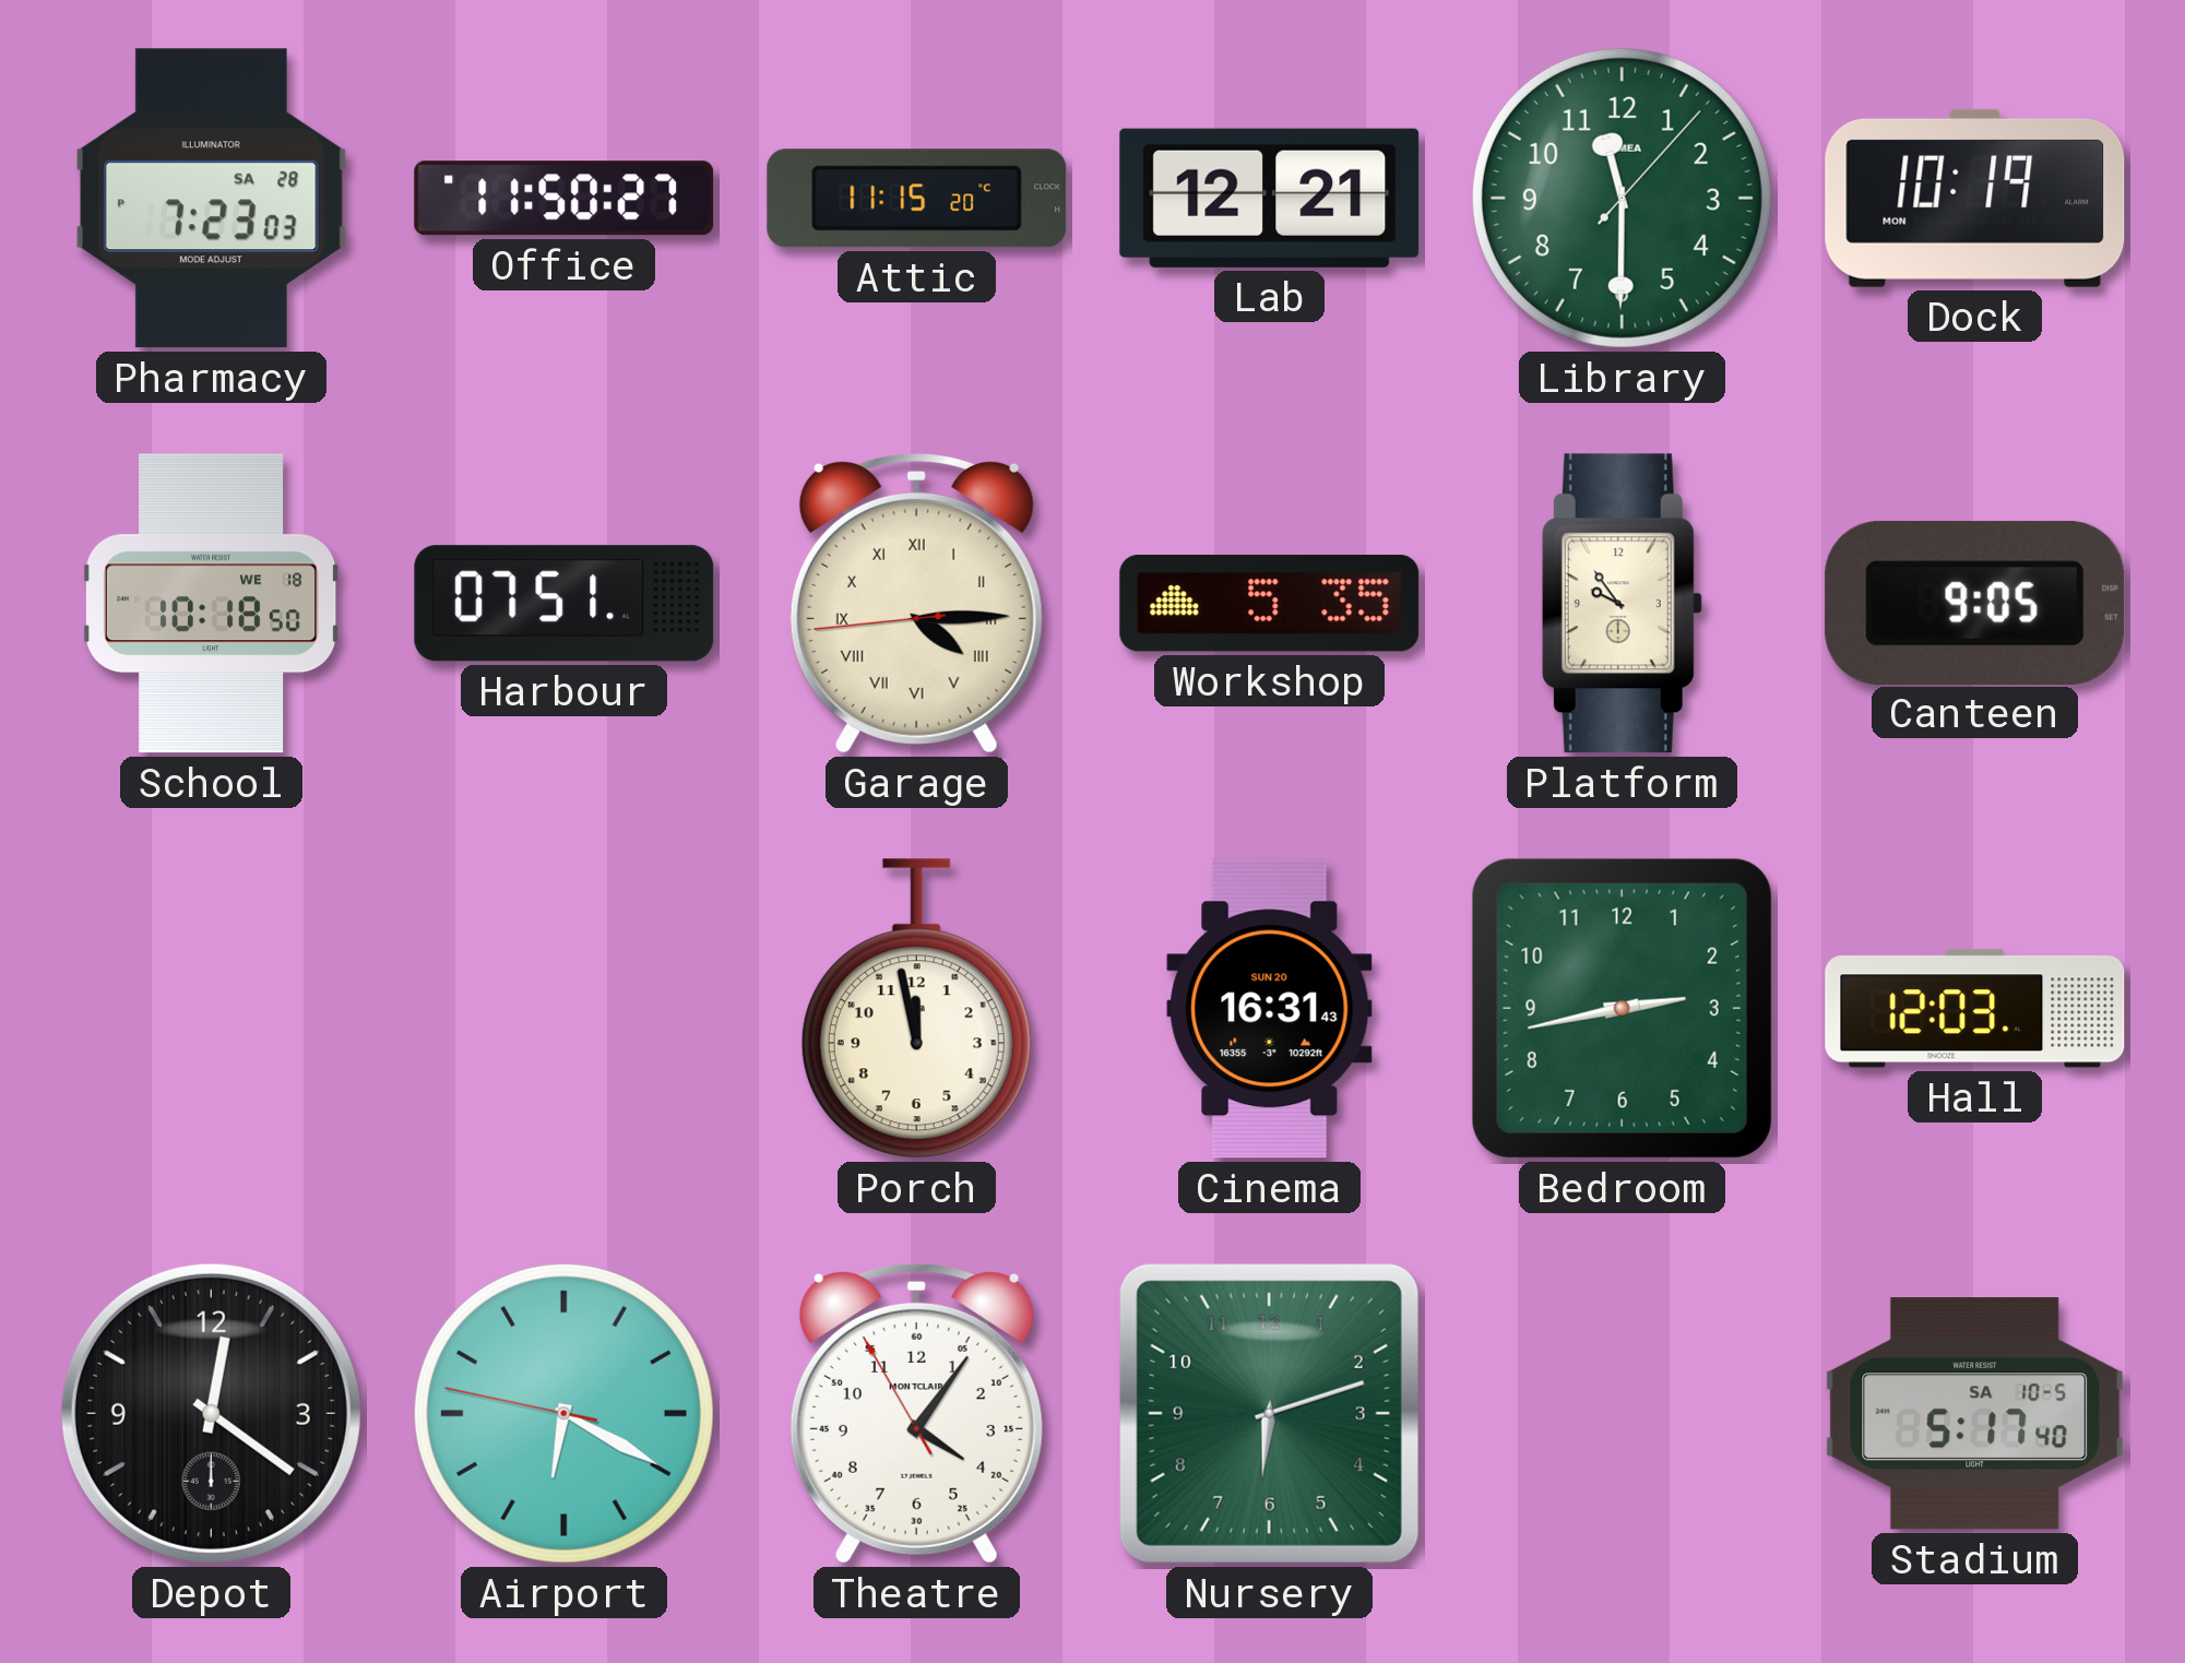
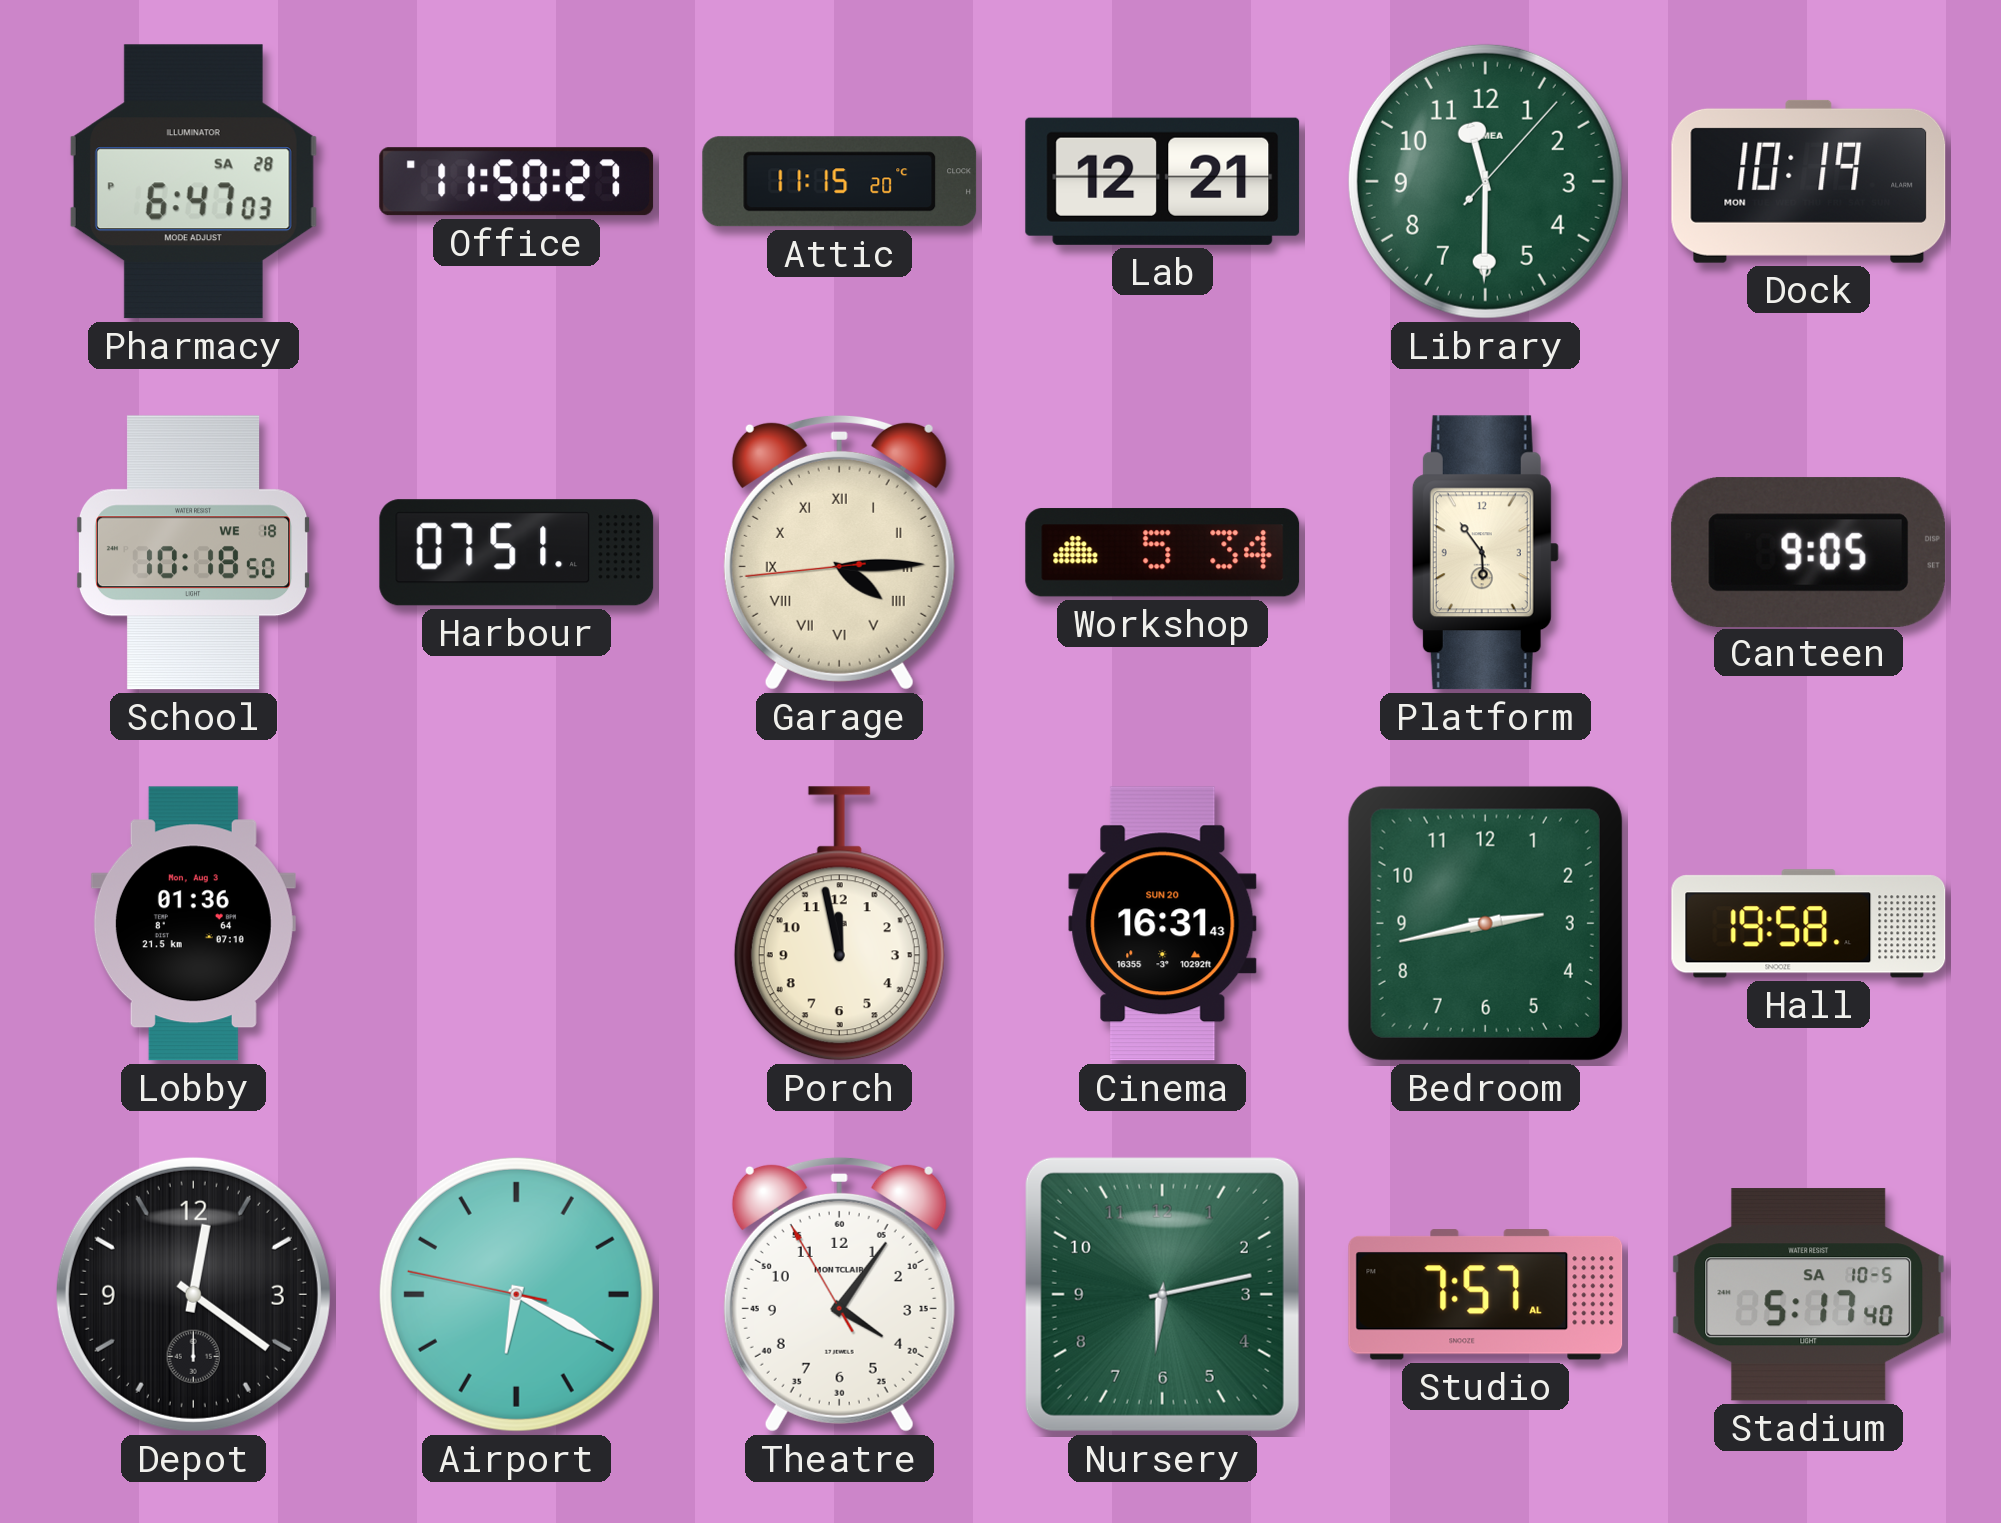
Pharmacy: 7:23 -> 6:47
Workshop: 5:35 -> 5:34
Platform: 9:54 -> 5:54
Lobby: none -> 01:36
Hall: 12:03 -> 19:58
Nursery: 6:12 -> 6:13
Studio: none -> 7:57
